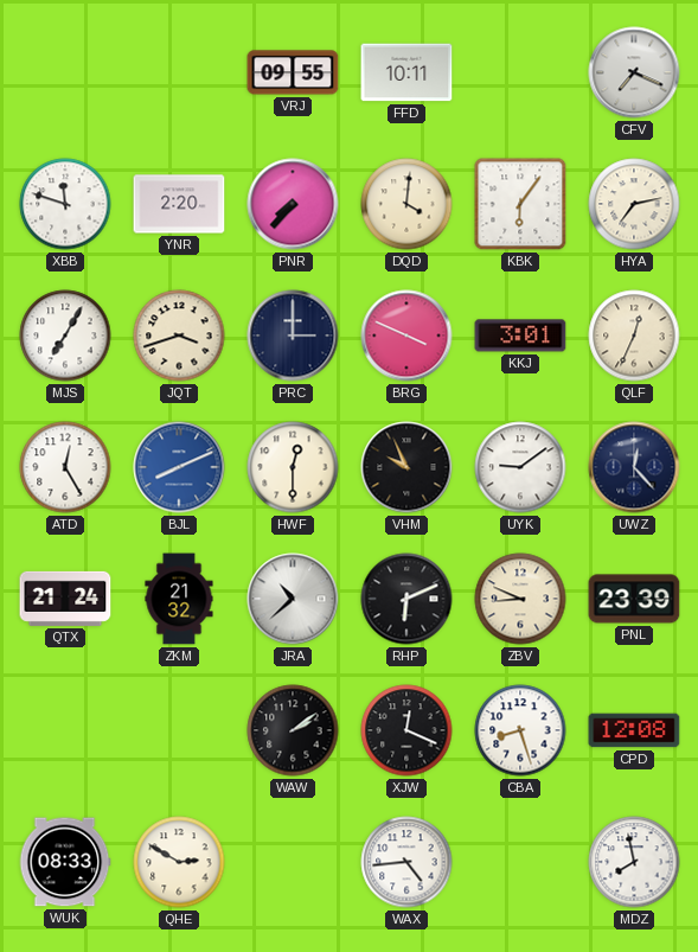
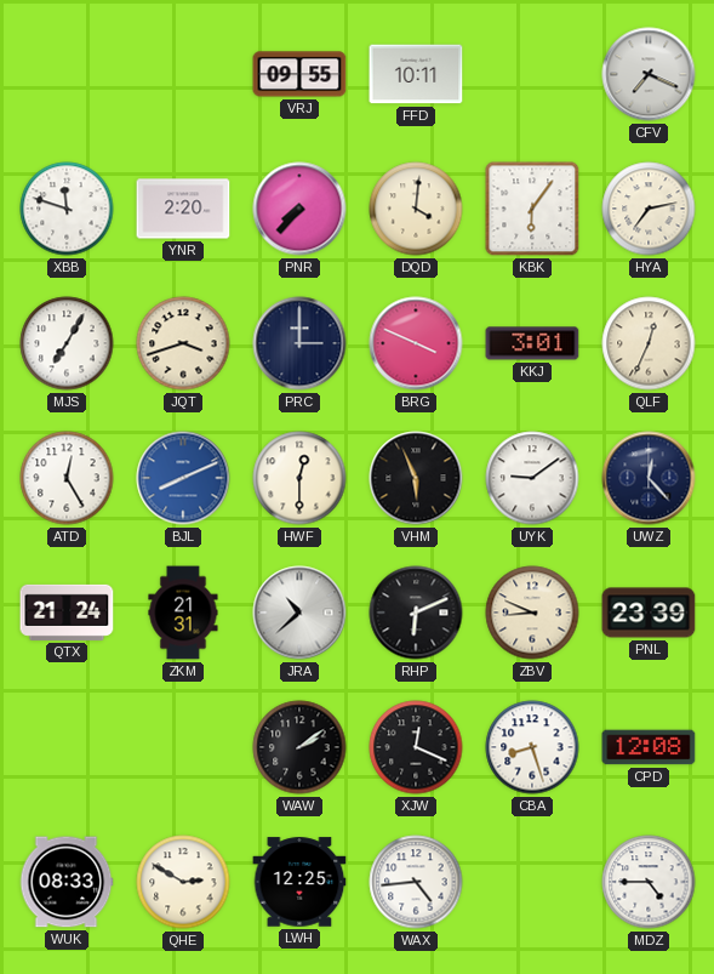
VHM: 9:56 -> 5:56
ZKM: 21:32 -> 21:31
LWH: none -> 12:25
MDZ: 7:58 -> 4:45
